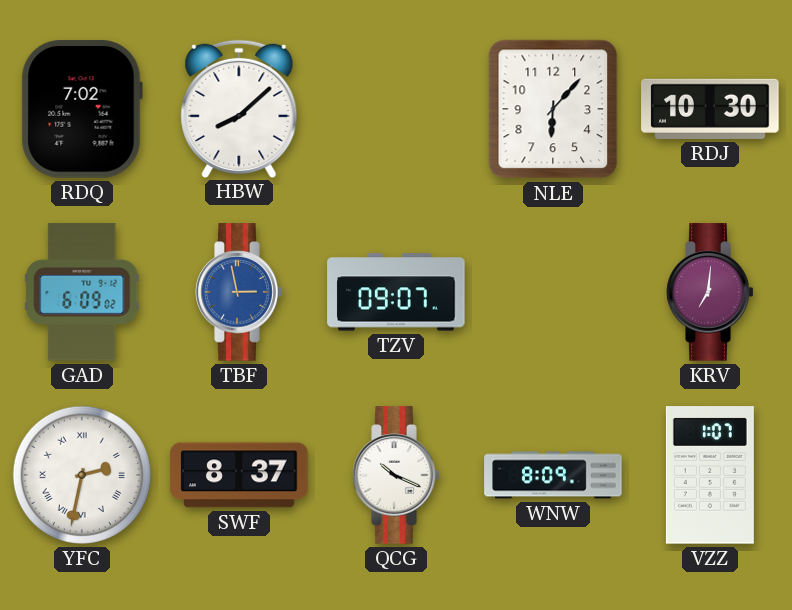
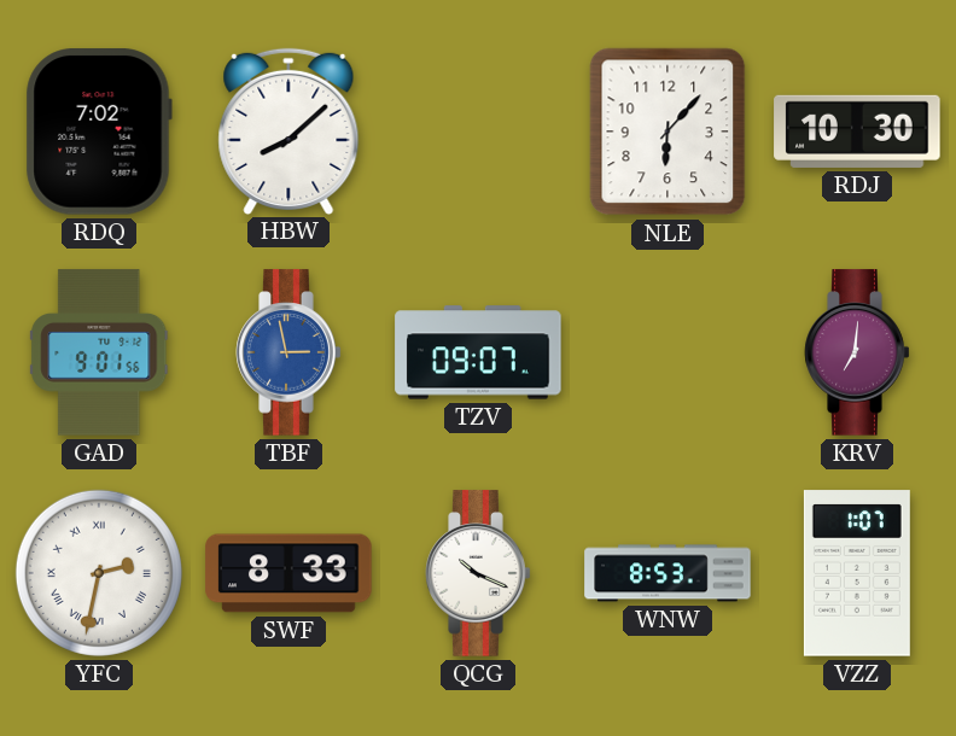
GAD: 6:09 -> 9:01
SWF: 8:37 -> 8:33
WNW: 8:09 -> 8:53
